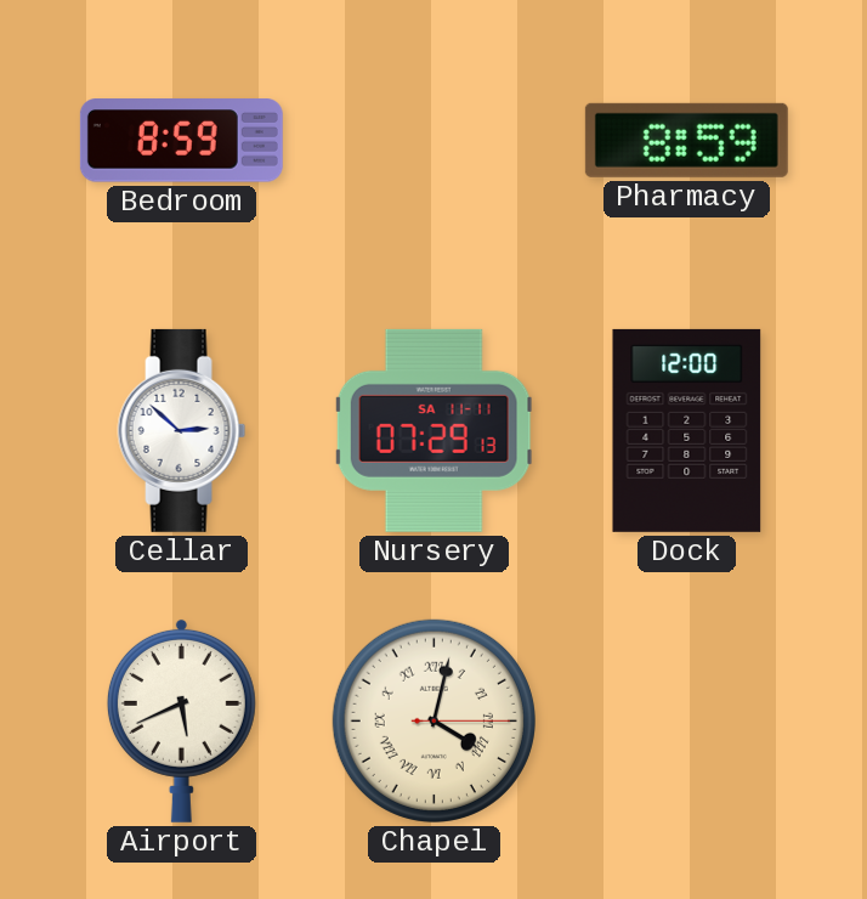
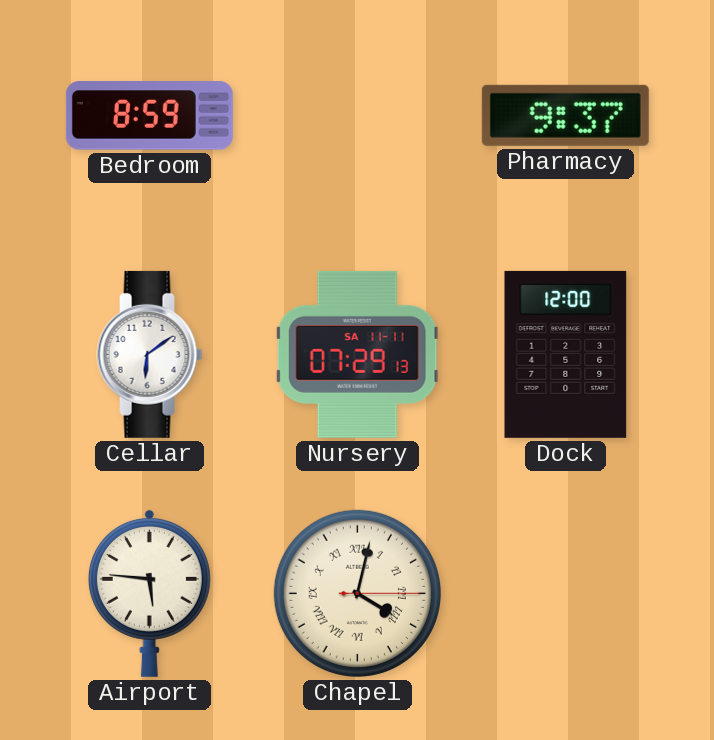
Pharmacy: 8:59 -> 9:37
Cellar: 2:52 -> 6:09
Airport: 5:41 -> 5:46
